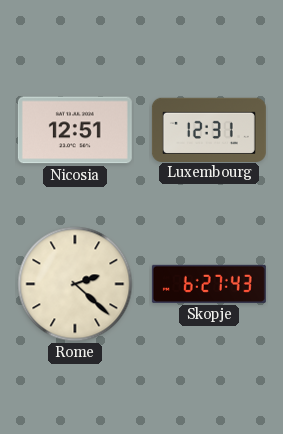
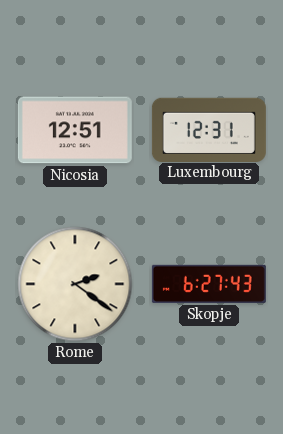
Rome: 2:22 -> 2:21
